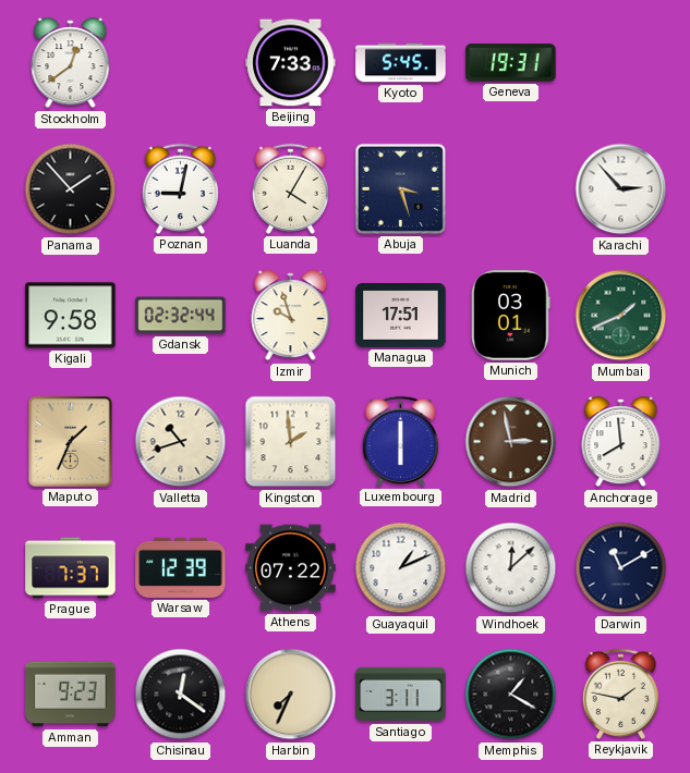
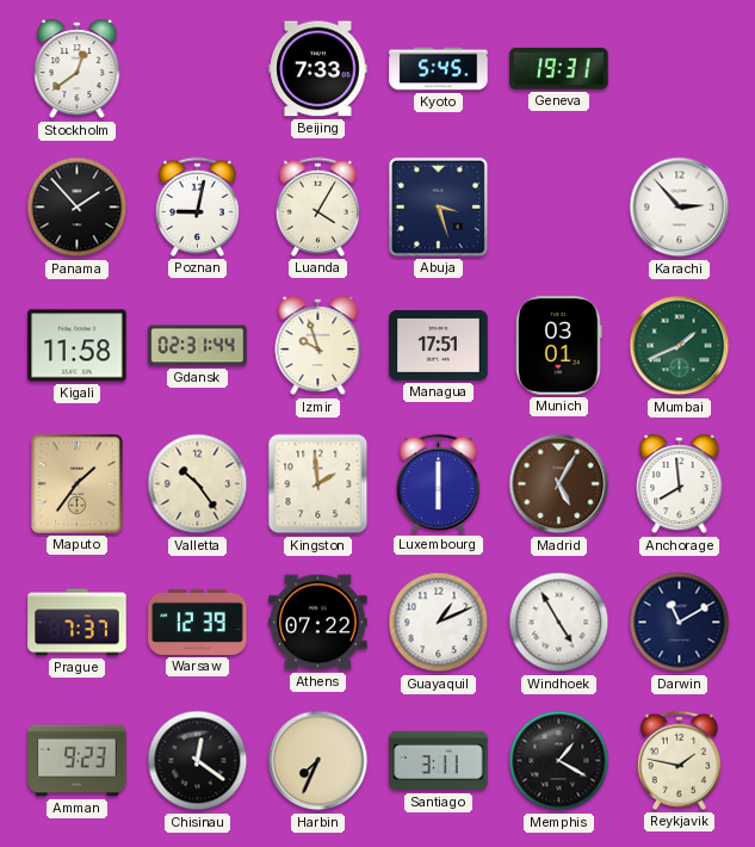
Kigali: 9:58 -> 11:58
Gdansk: 02:32 -> 02:31
Maputo: 1:34 -> 1:36
Valletta: 10:42 -> 10:24
Madrid: 2:58 -> 5:05
Windhoek: 12:08 -> 4:55
